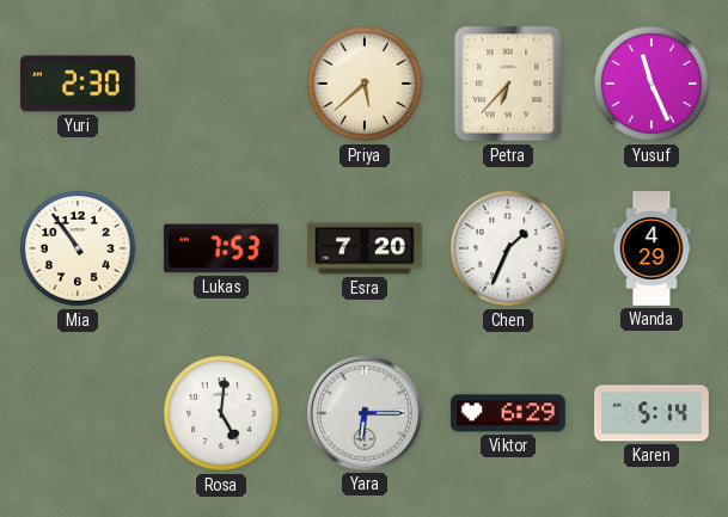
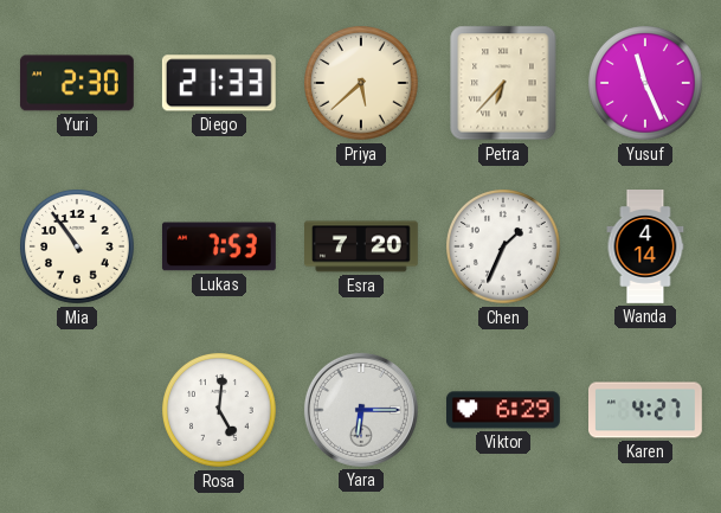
Diego: none -> 21:33
Wanda: 4:29 -> 4:14
Karen: 5:14 -> 4:27
